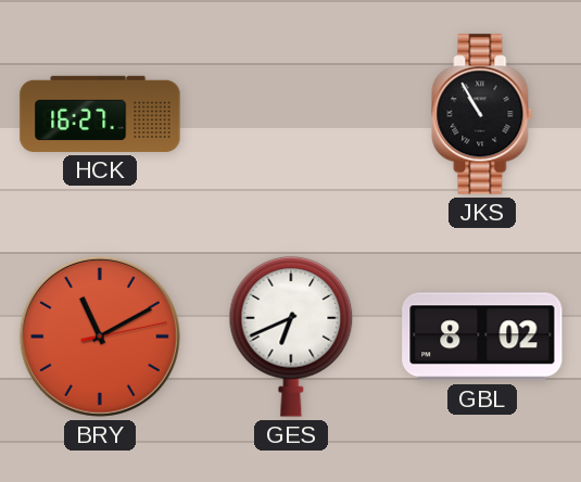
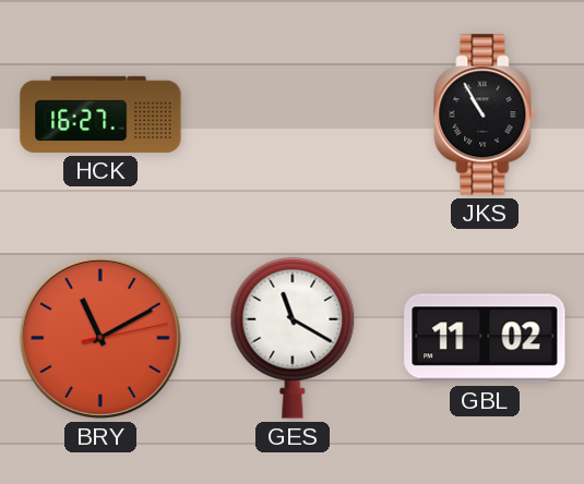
GES: 6:41 -> 11:20
GBL: 8:02 -> 11:02
